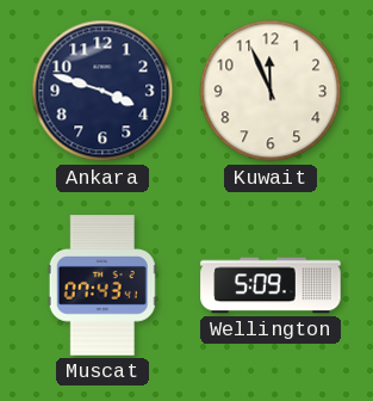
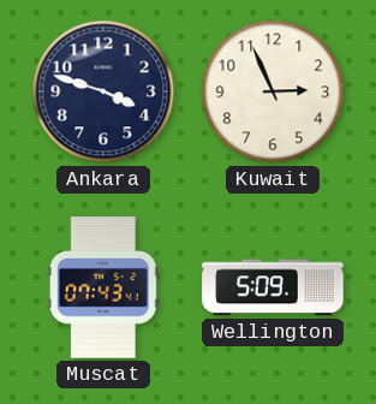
Kuwait: 11:56 -> 2:56
